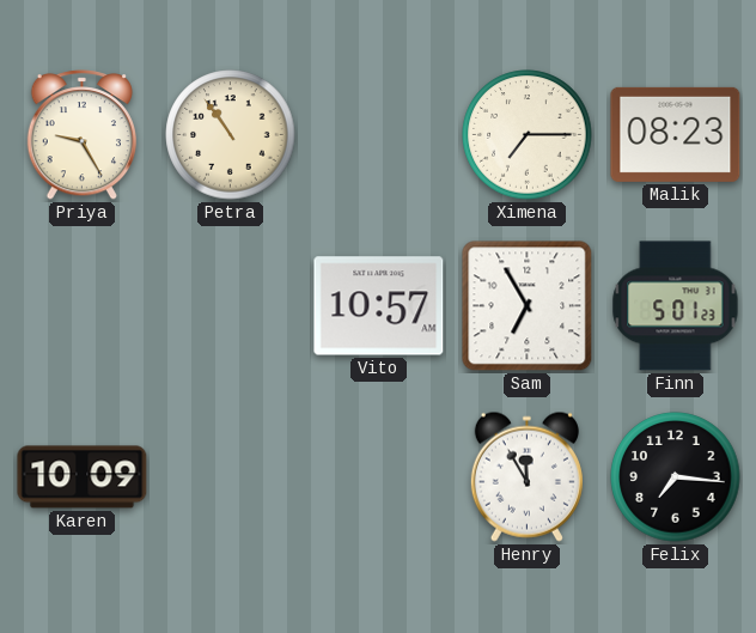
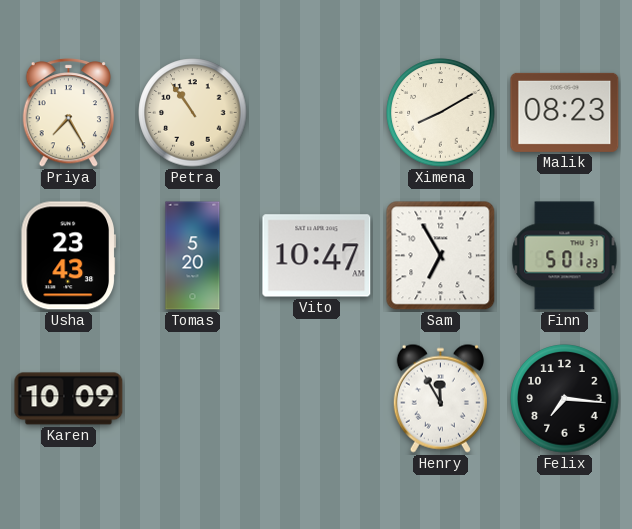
Priya: 9:25 -> 7:25
Ximena: 7:15 -> 8:10
Usha: none -> 23:43
Tomas: none -> 5:20
Vito: 10:57 -> 10:47
